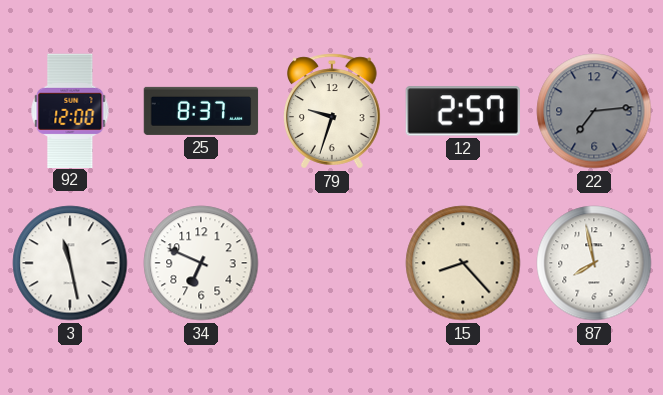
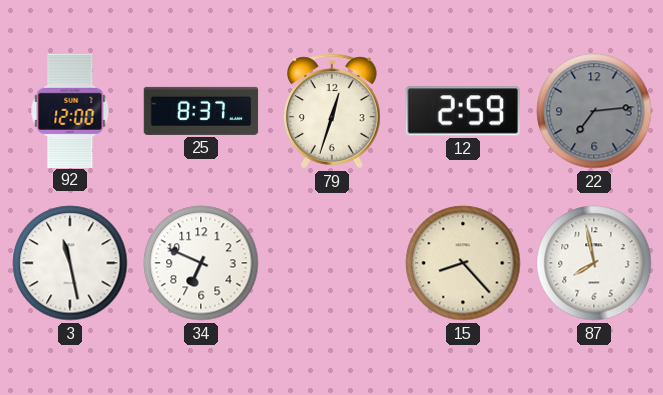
79: 9:33 -> 12:33
12: 2:57 -> 2:59
